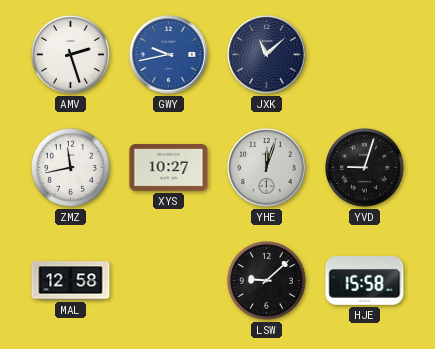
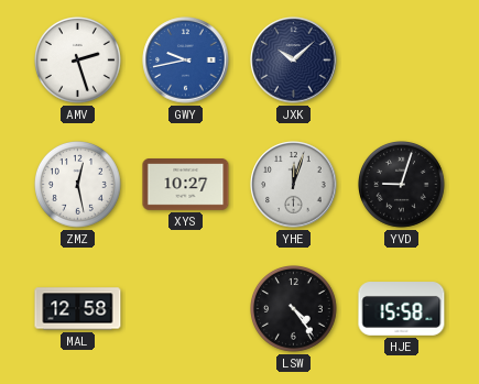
JXK: 11:08 -> 10:08
ZMZ: 11:43 -> 12:28
LSW: 9:08 -> 4:24
